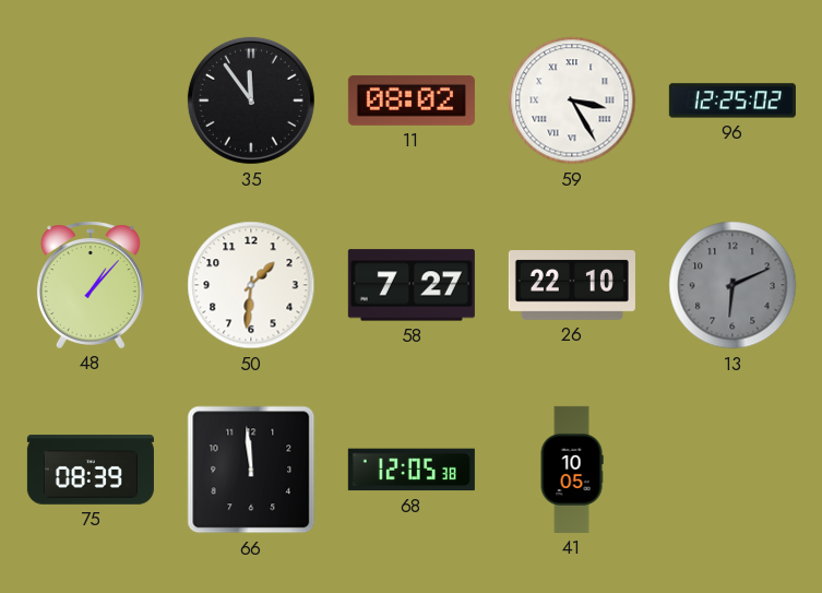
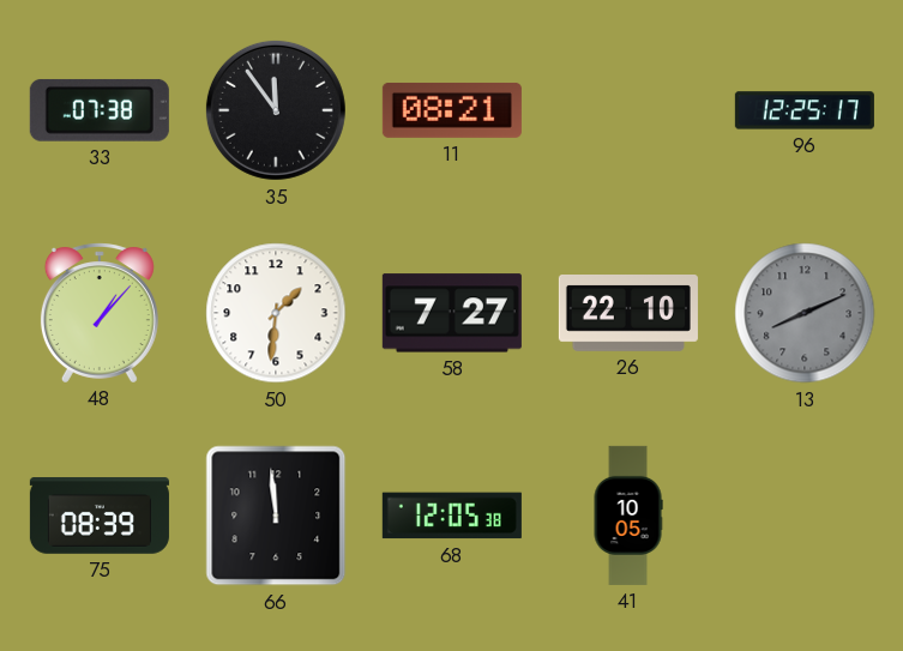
33: none -> 07:38
11: 08:02 -> 08:21
59: 3:25 -> none
96: 12:25:02 -> 12:25:17
13: 6:11 -> 8:11
